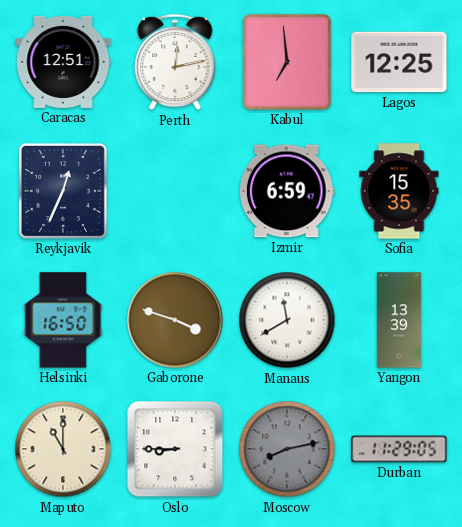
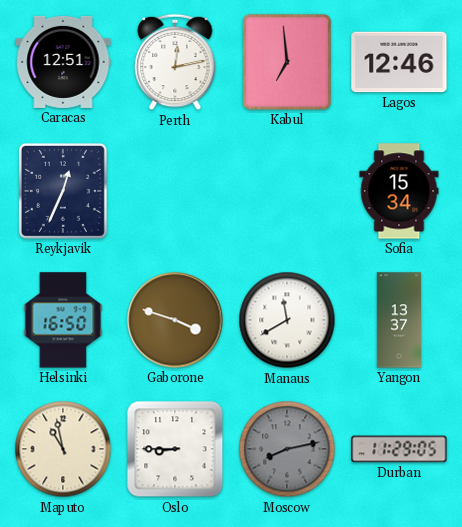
Lagos: 12:25 -> 12:46
Izmir: 6:59 -> none
Sofia: 15:35 -> 15:34
Yangon: 13:39 -> 13:37
Maputo: 11:00 -> 10:58
